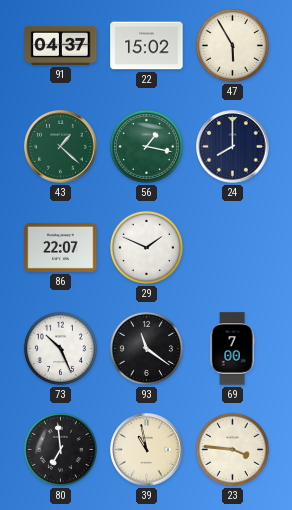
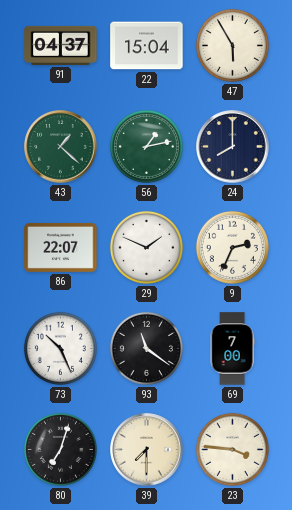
22: 15:02 -> 15:04
56: 1:17 -> 1:13
9: none -> 2:34
80: 6:59 -> 7:03
39: 10:58 -> 7:30
